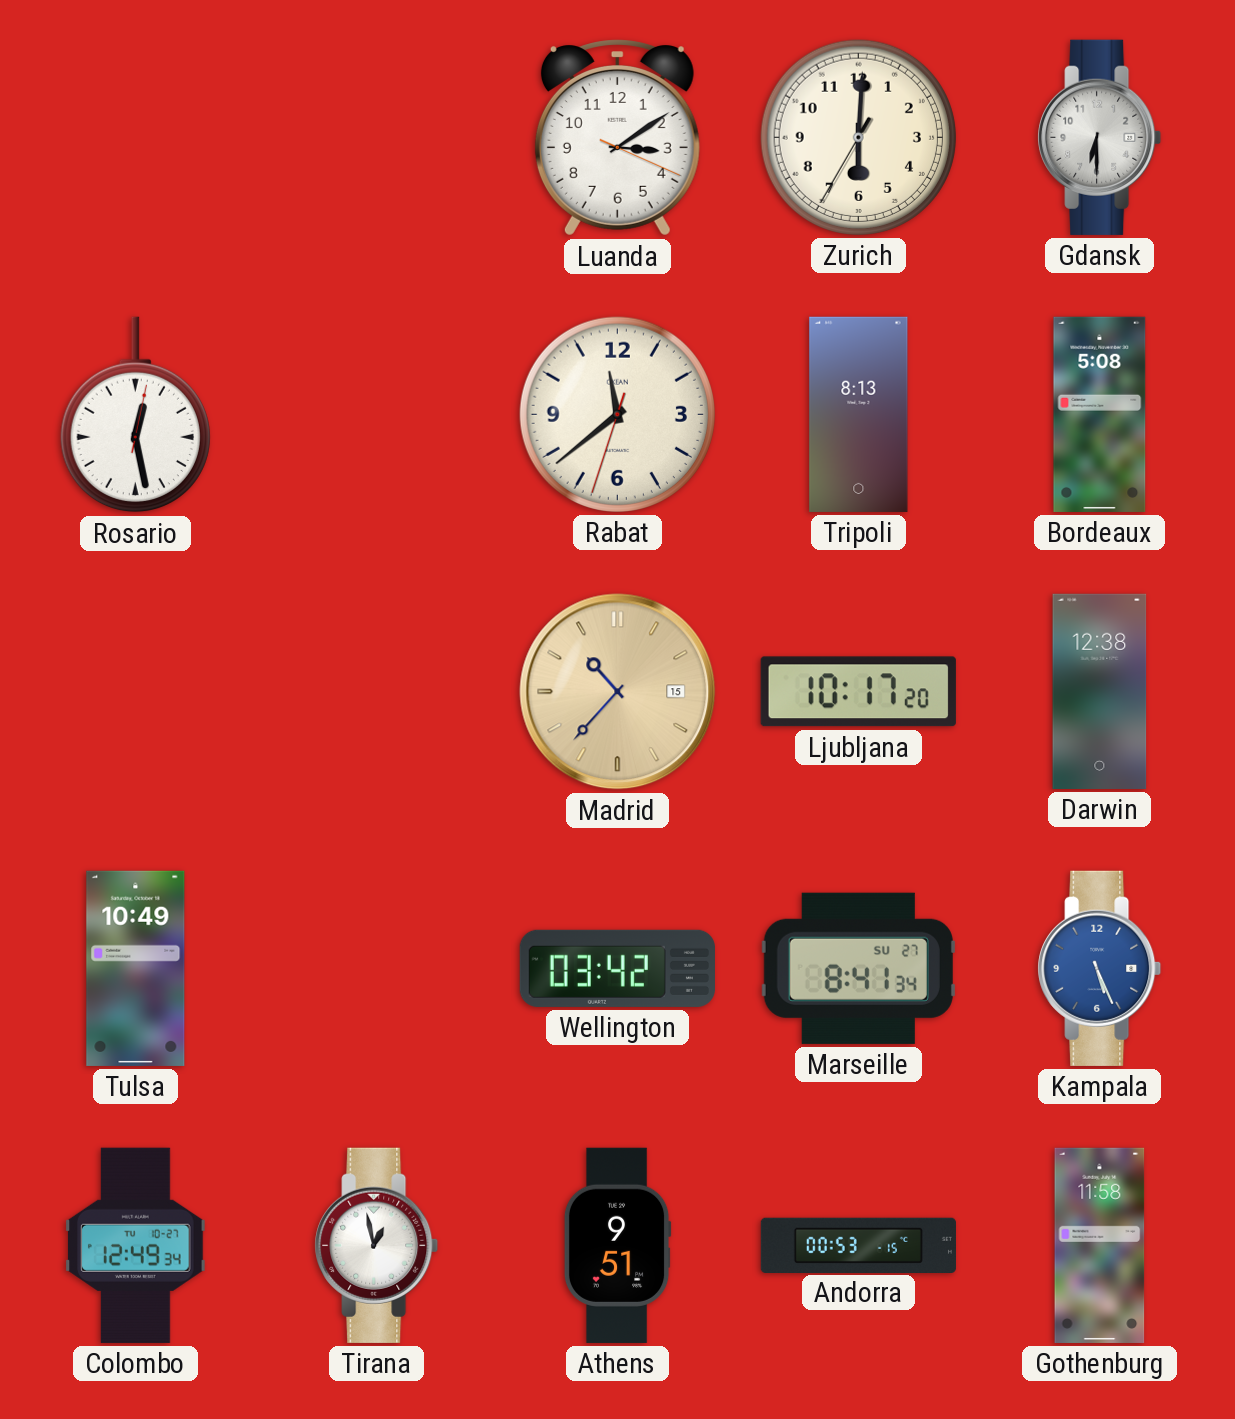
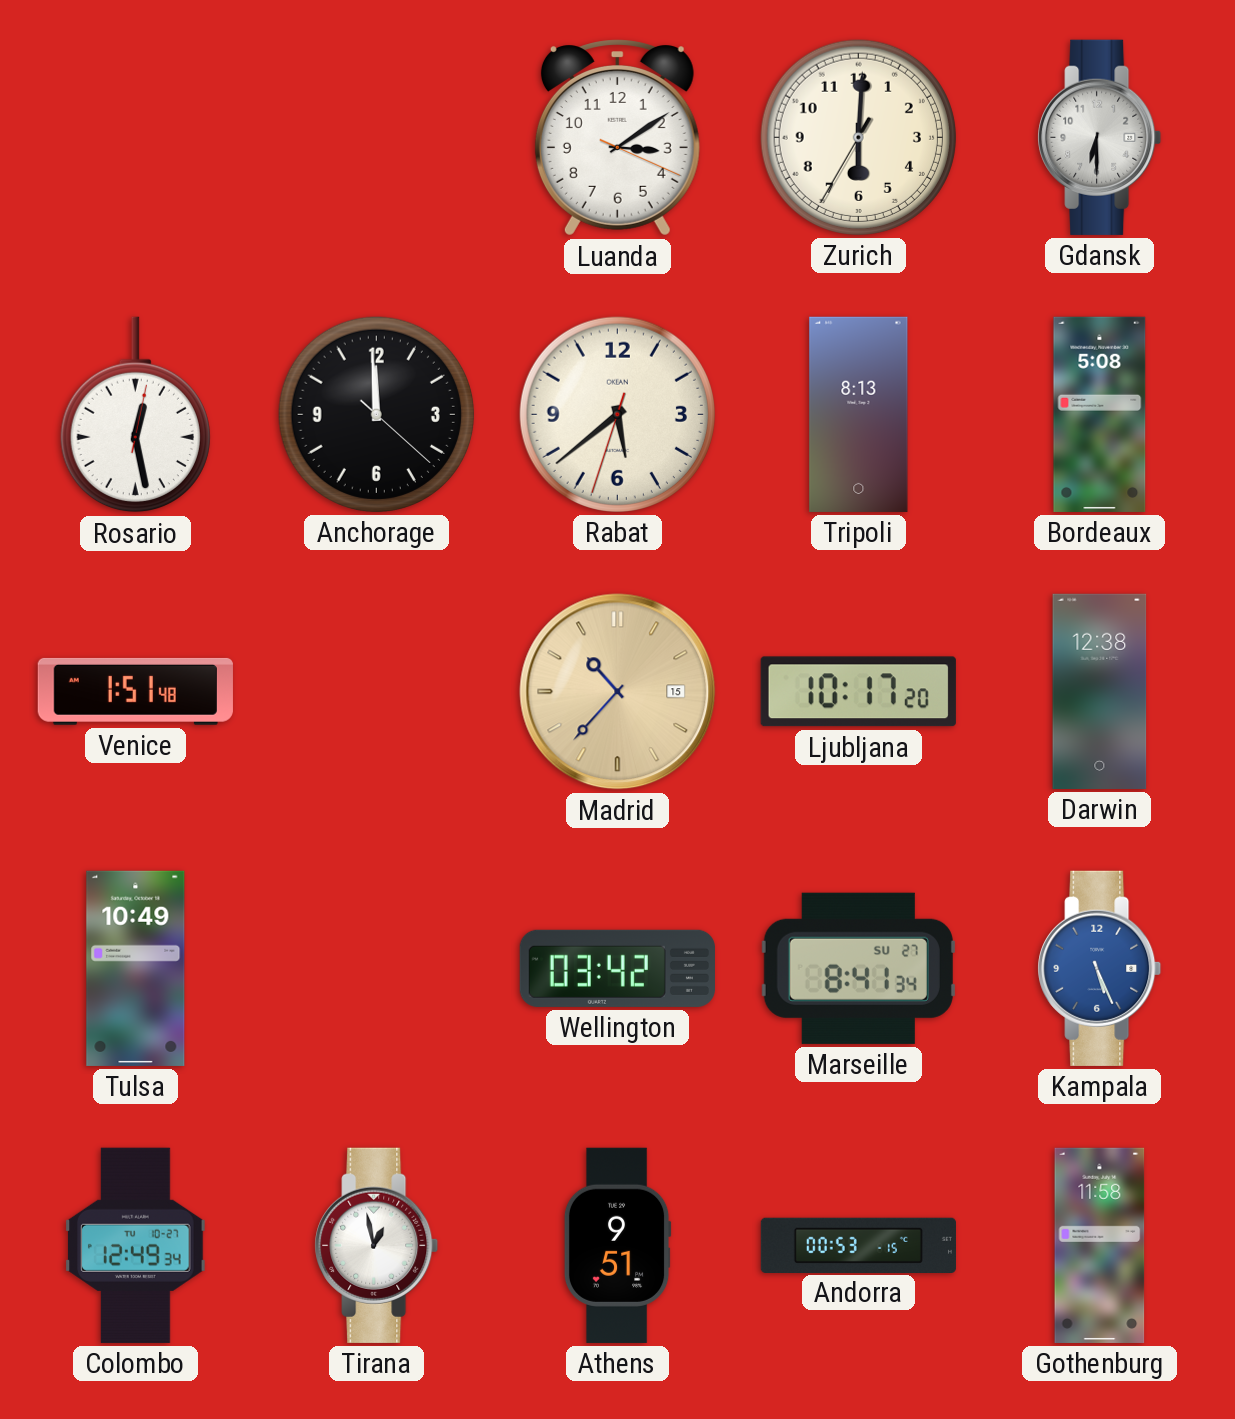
Anchorage: none -> 11:59
Rabat: 11:38 -> 5:38
Venice: none -> 1:51
